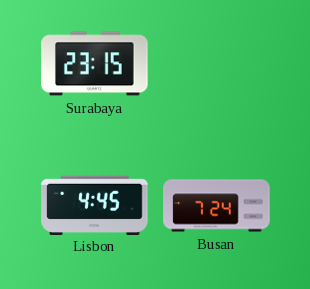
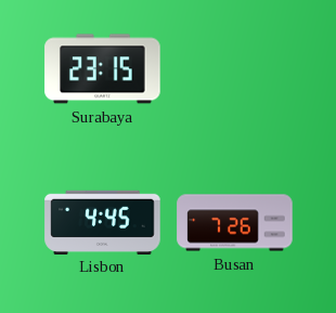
Busan: 7:24 -> 7:26
